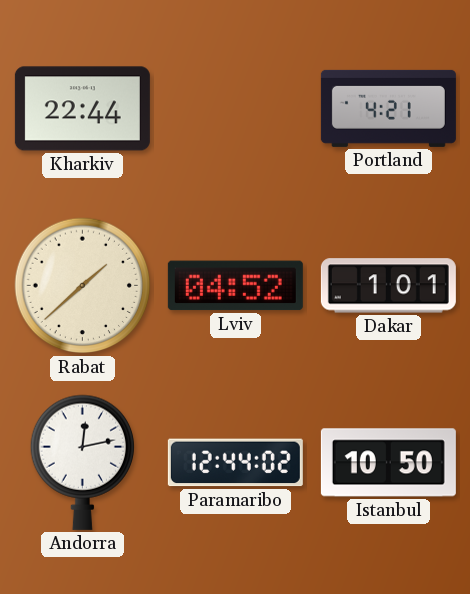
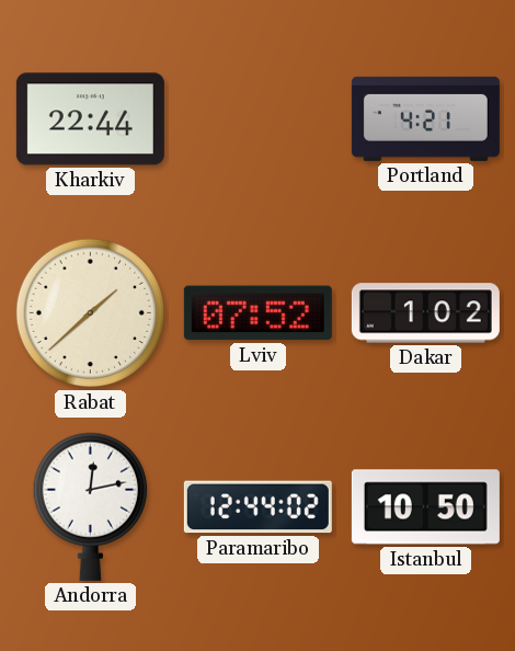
Lviv: 04:52 -> 07:52
Dakar: 1:01 -> 1:02
